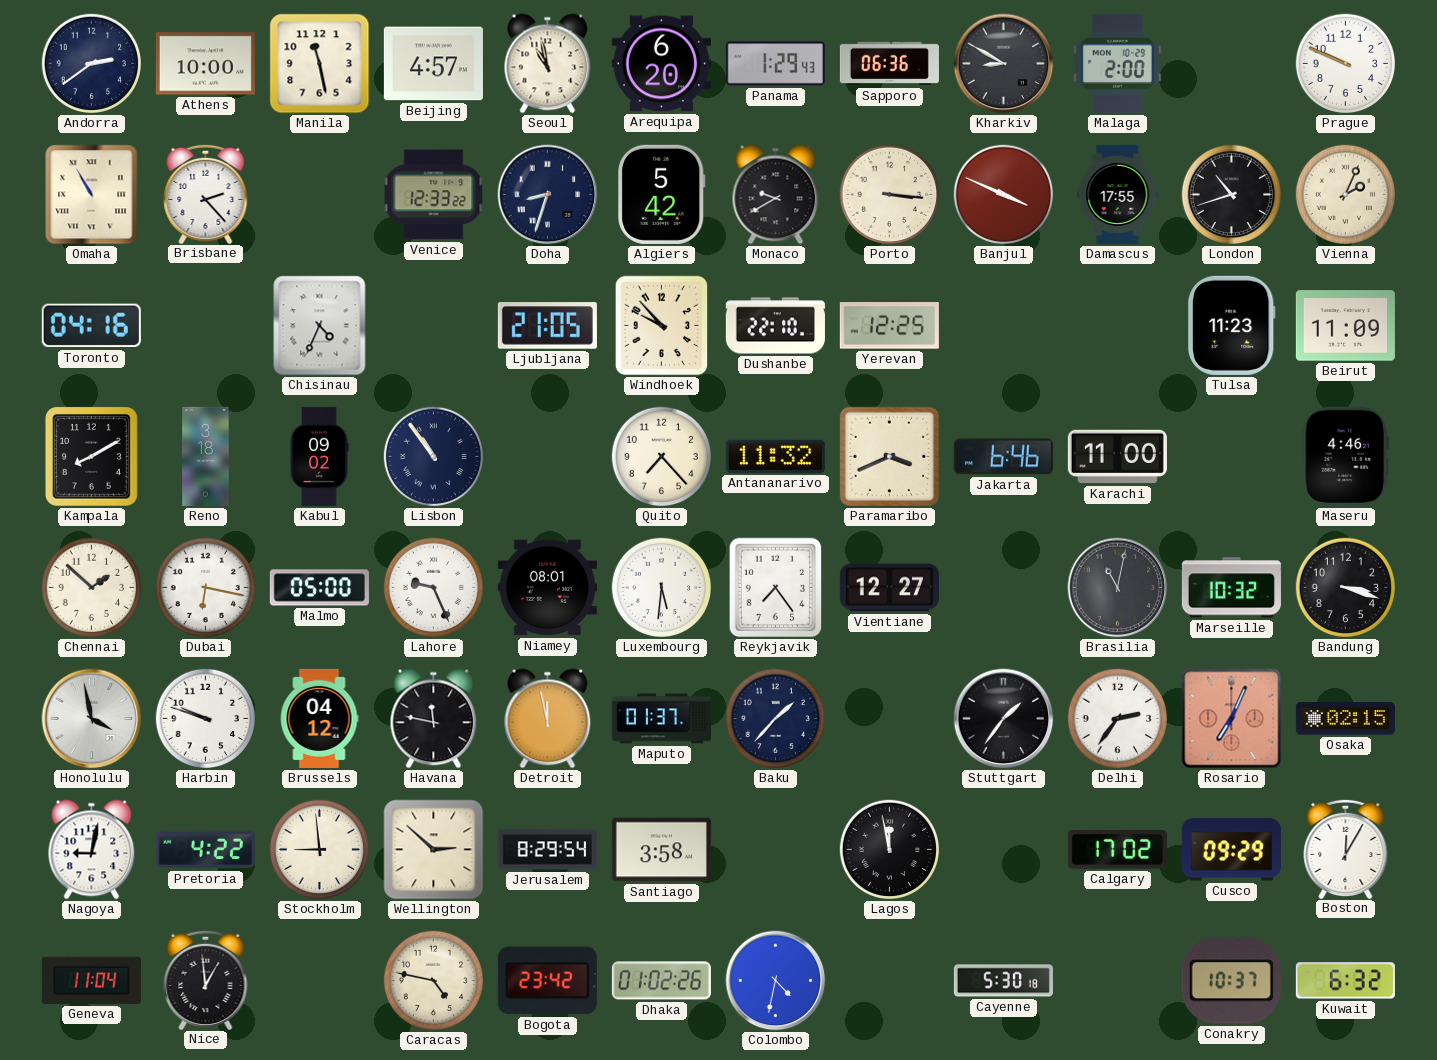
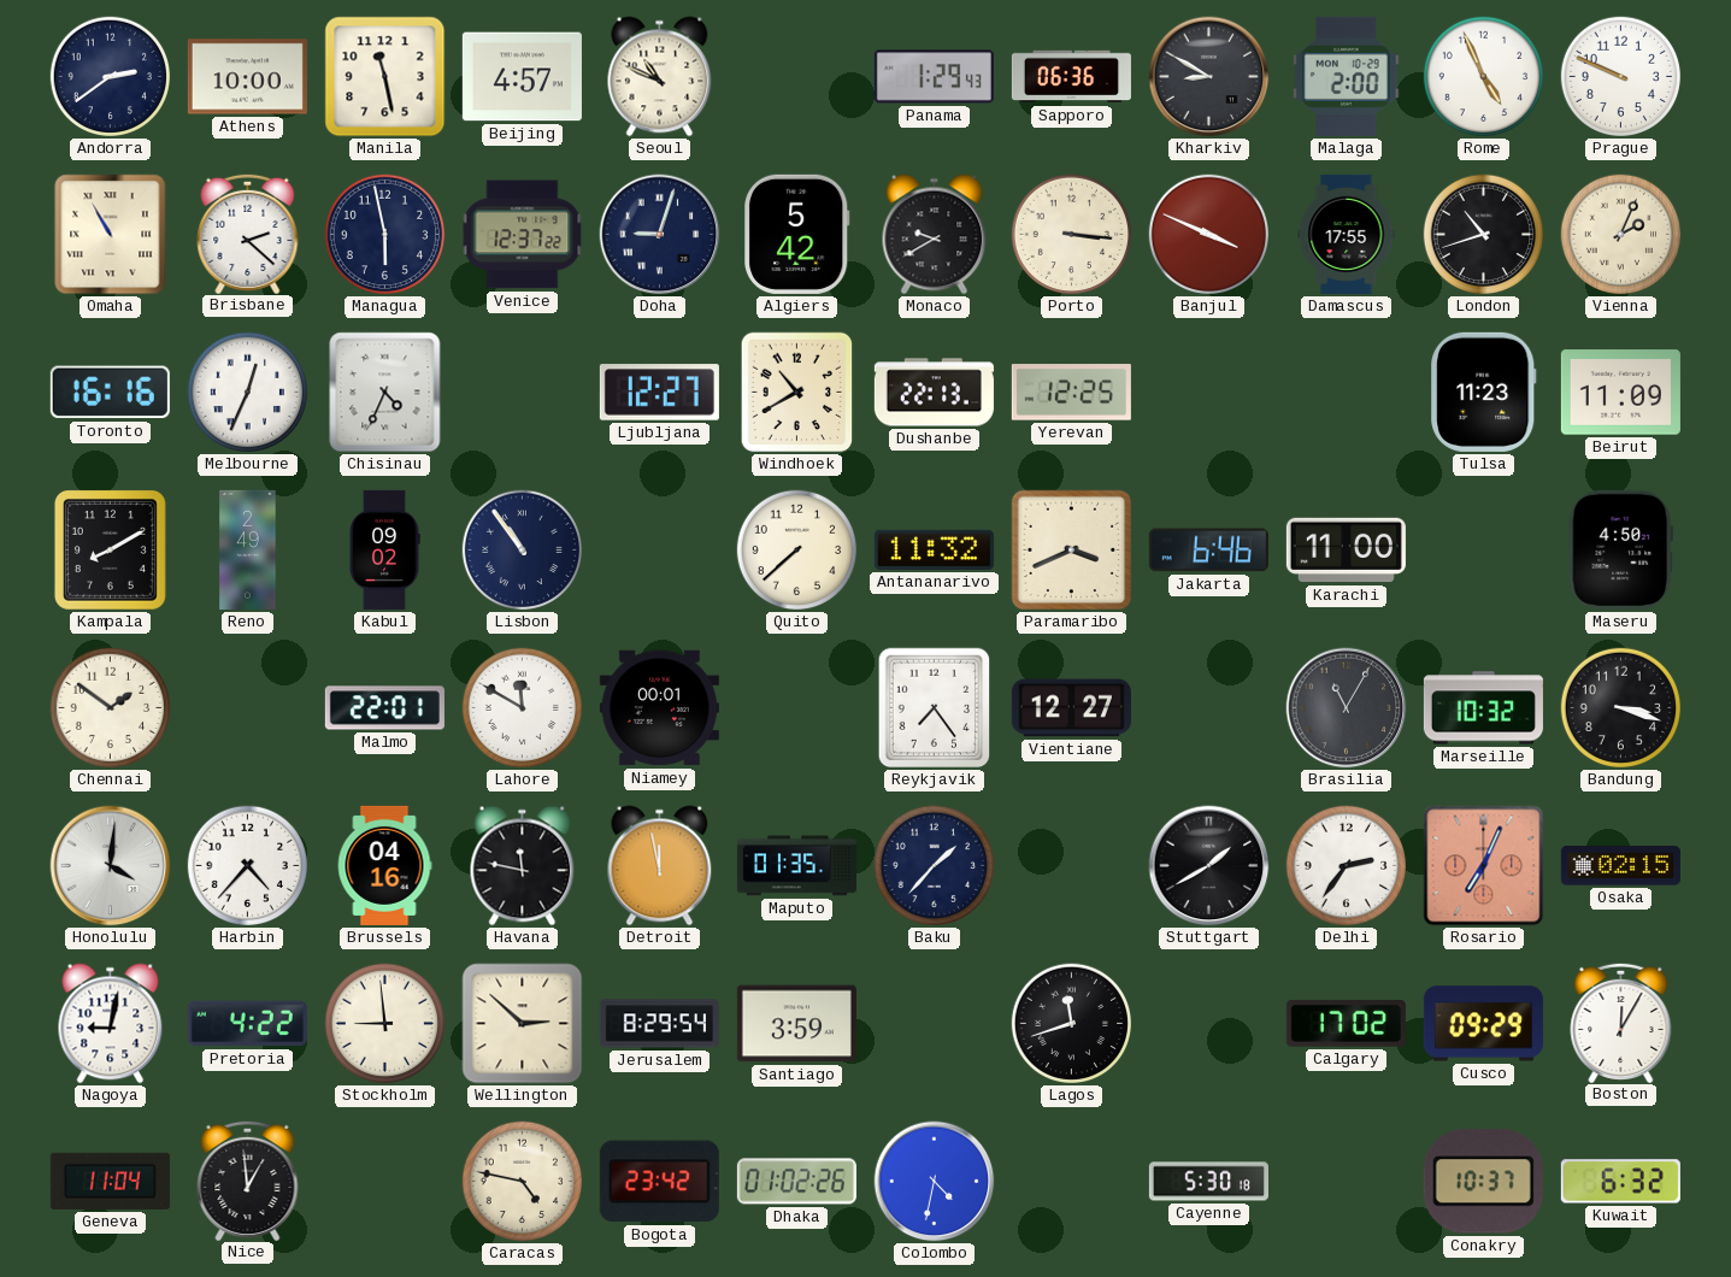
Seoul: 10:58 -> 10:49
Arequipa: 6:20 -> none
Rome: none -> 4:56
Brisbane: 2:23 -> 2:22
Managua: none -> 5:58
Venice: 12:33 -> 12:37
Doha: 8:33 -> 9:03
Toronto: 04:16 -> 16:16
Melbourne: none -> 12:34
Ljubljana: 21:05 -> 12:27
Windhoek: 9:53 -> 10:40
Dushanbe: 22:10 -> 22:13
Reno: 3:18 -> 2:49
Quito: 7:23 -> 7:38
Maseru: 4:46 -> 4:50
Chennai: 1:52 -> 1:51
Dubai: 6:17 -> none
Malmo: 05:00 -> 22:01
Lahore: 9:26 -> 11:50
Niamey: 08:01 -> 00:01
Luxembourg: 5:31 -> none
Brasilia: 11:02 -> 11:05
Honolulu: 3:58 -> 4:01
Harbin: 9:48 -> 4:37
Brussels: 04:12 -> 04:16
Maputo: 01:37 -> 01:35
Stuttgart: 1:36 -> 1:40
Santiago: 3:58 -> 3:59
Lagos: 11:58 -> 11:42
